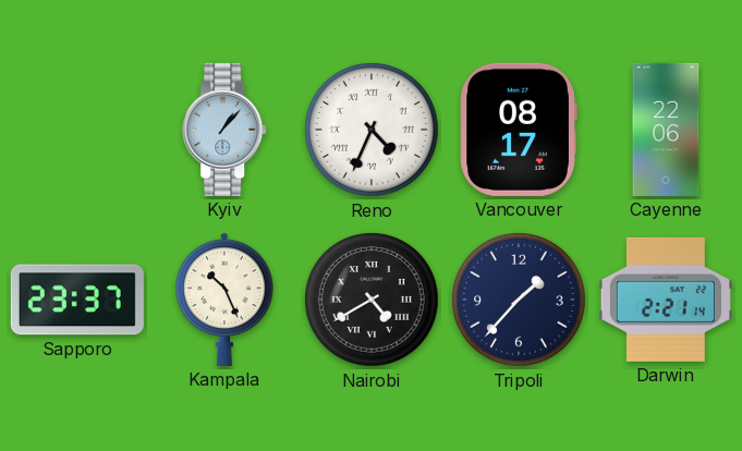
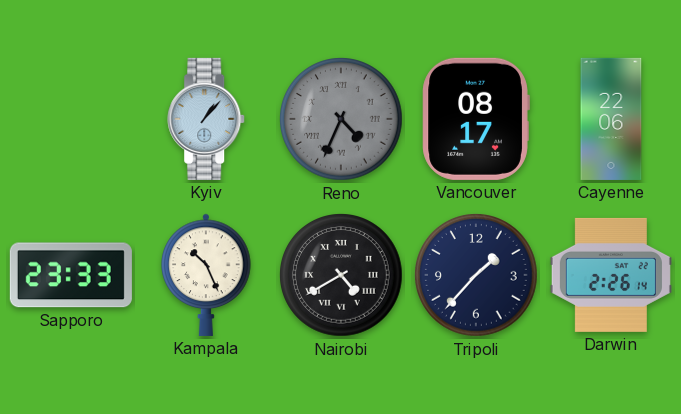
Reno dial: white -> grey
Sapporo: 23:37 -> 23:33
Darwin: 2:21 -> 2:26
